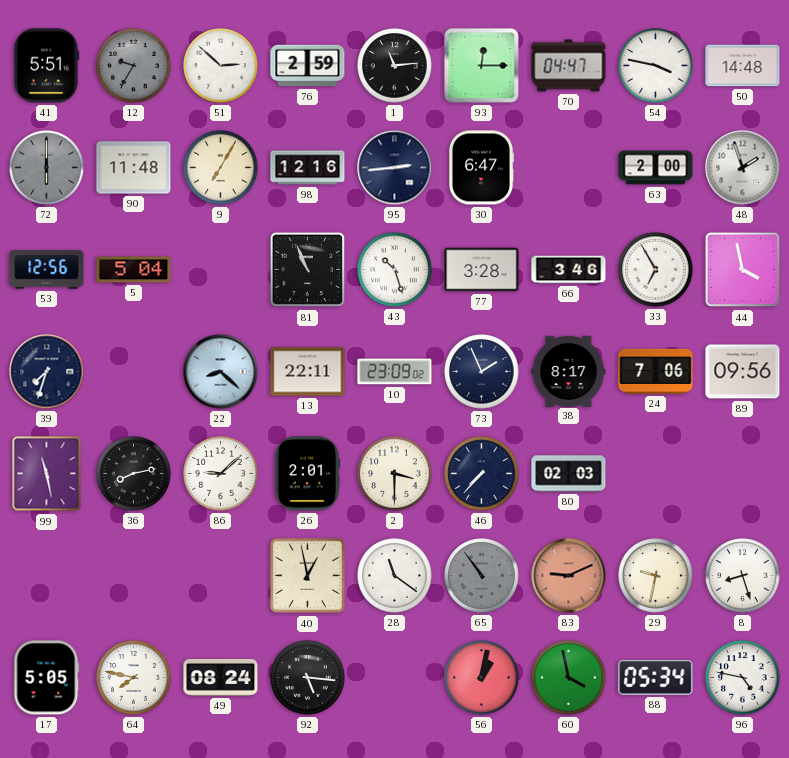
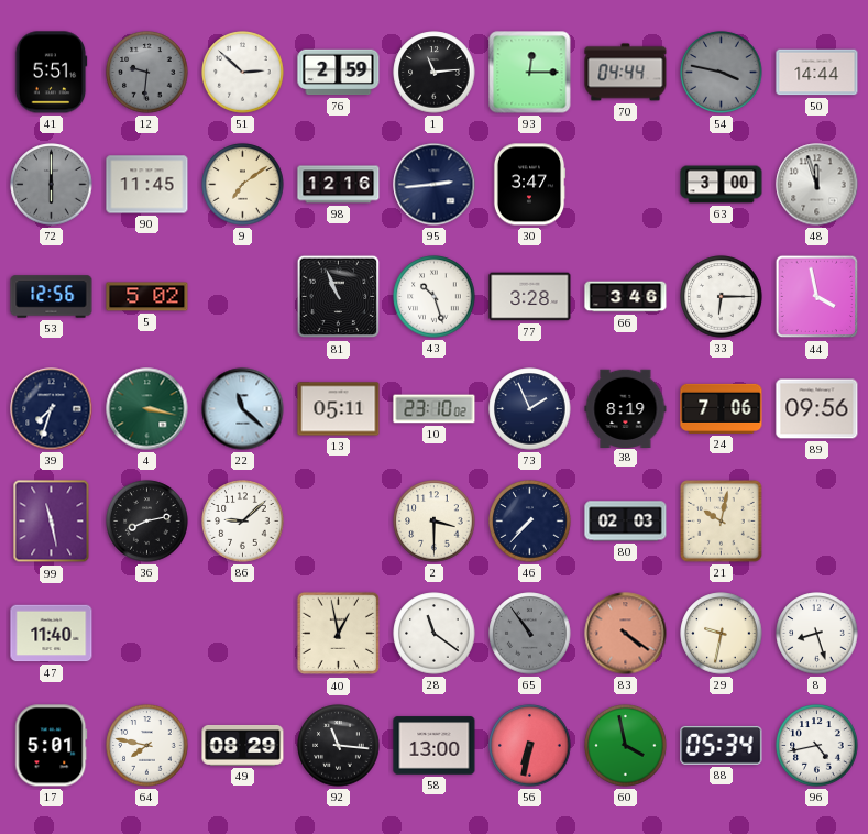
12: 9:35 -> 9:31
70: 04:47 -> 04:44
54 dial: white -> grey
50: 14:48 -> 14:44
90: 11:48 -> 11:45
9: 7:05 -> 7:09
30: 6:47 -> 3:47
63: 2:00 -> 3:00
48: 1:57 -> 11:57
5: 5:04 -> 5:02
33: 6:55 -> 6:15
4: none -> 3:17
22: 8:22 -> 11:22
13: 22:11 -> 05:11
10: 23:09 -> 23:10
38: 8:17 -> 8:19
26: 2:01 -> none
21: none -> 10:02
47: none -> 11:40
83: 9:11 -> 4:21
17: 5:05 -> 5:01
49: 08:24 -> 08:29
92: 5:16 -> 11:16
58: none -> 13:00
56: 1:02 -> 6:32
96: 4:47 -> 4:43
